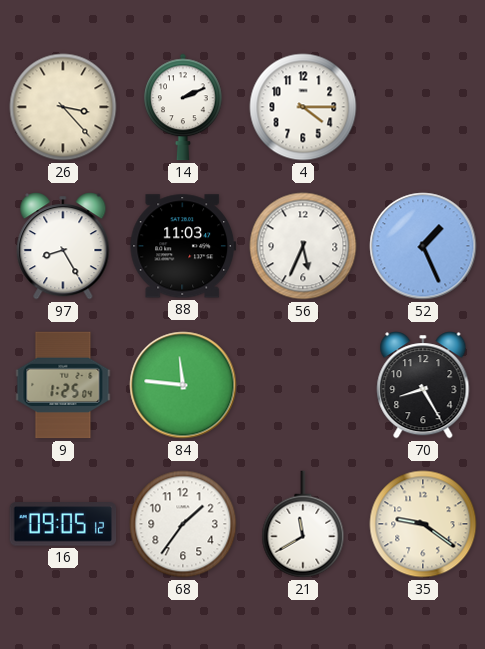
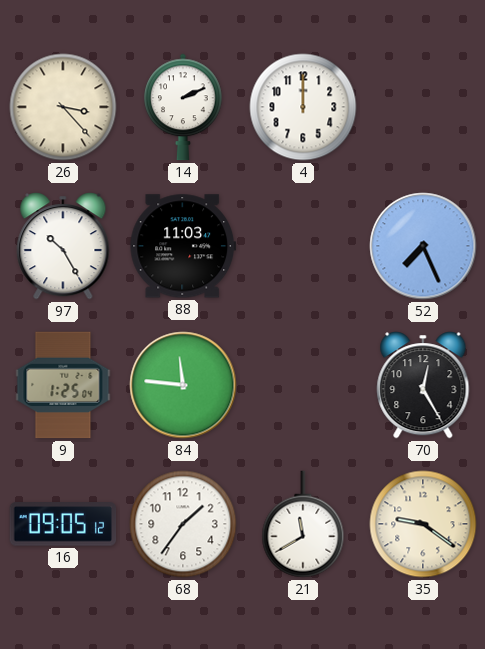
4: 4:15 -> 12:00
97: 8:25 -> 10:25
56: 5:34 -> none
52: 1:26 -> 7:26
70: 8:25 -> 12:25
